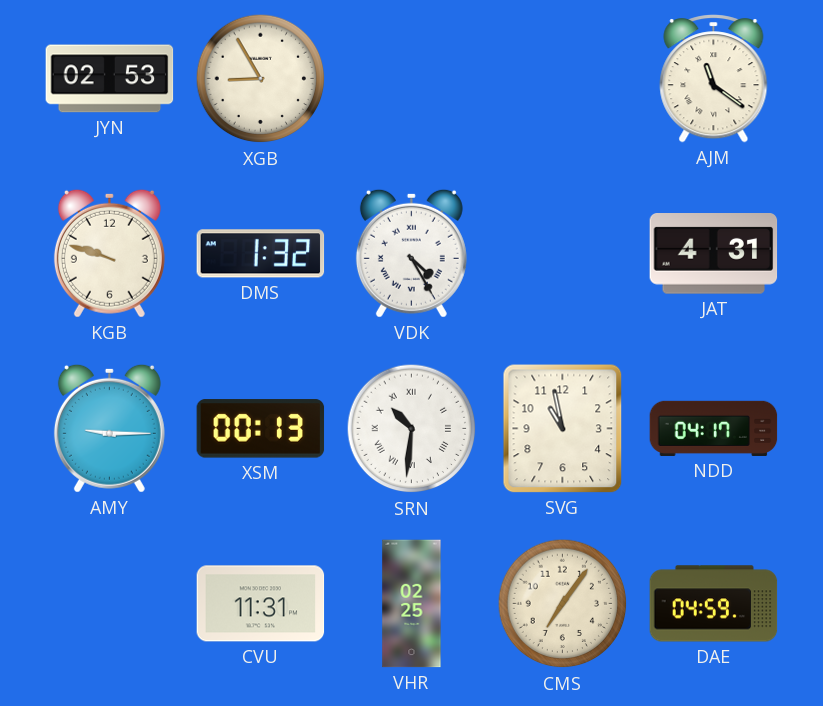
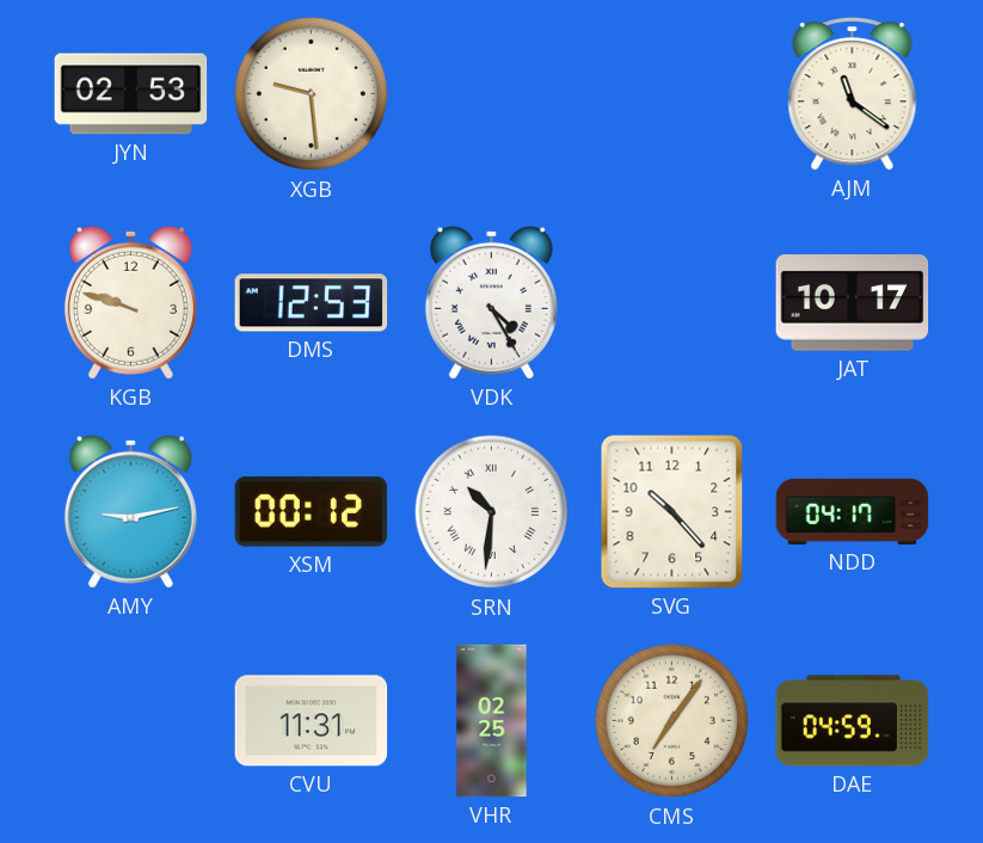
XGB: 8:55 -> 9:29
DMS: 1:32 -> 12:53
JAT: 4:31 -> 10:17
AMY: 9:15 -> 9:13
XSM: 00:13 -> 00:12
SVG: 10:58 -> 10:23
